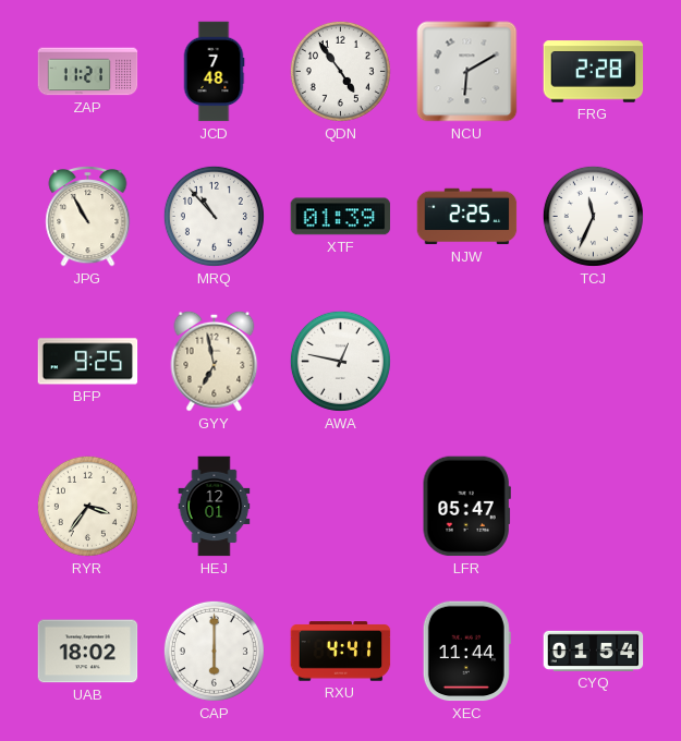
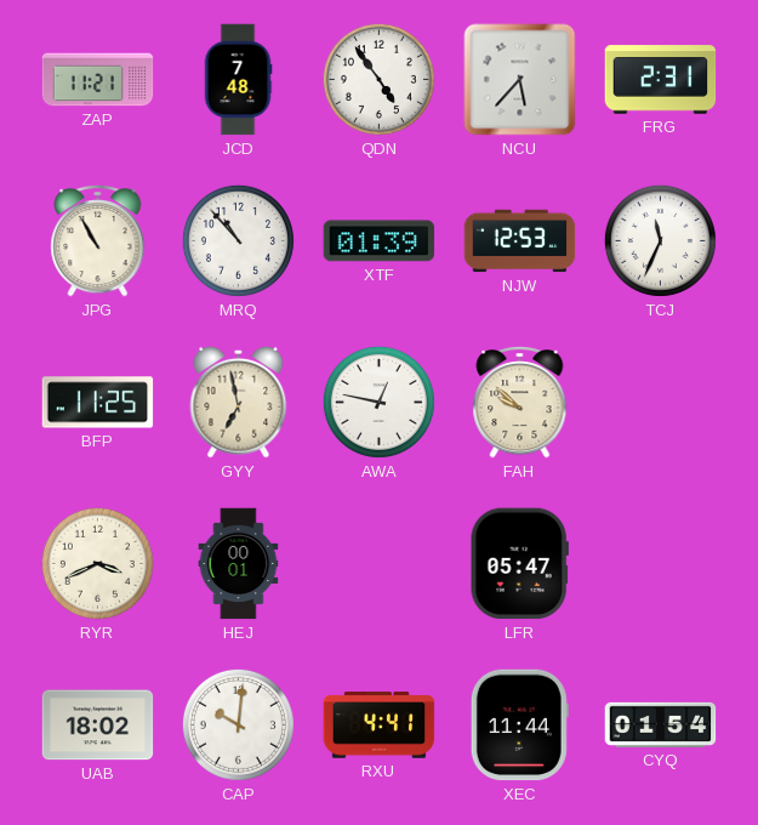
NCU: 6:10 -> 5:37
FRG: 2:28 -> 2:31
NJW: 2:25 -> 12:53
BFP: 9:25 -> 11:25
FAH: none -> 9:52
RYR: 3:36 -> 3:41
HEJ: 12:01 -> 00:01
CAP: 6:00 -> 10:01
